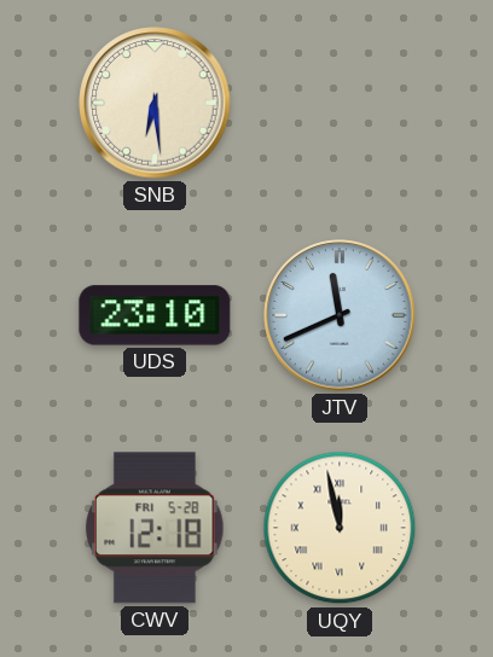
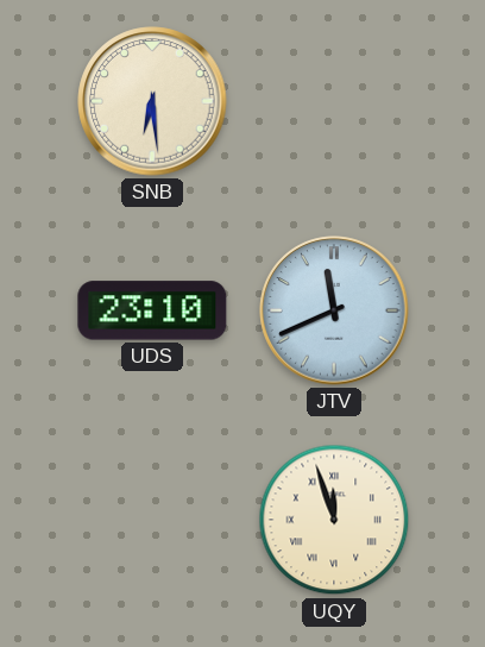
CWV: 12:18 -> none
UQY: 11:58 -> 11:57
